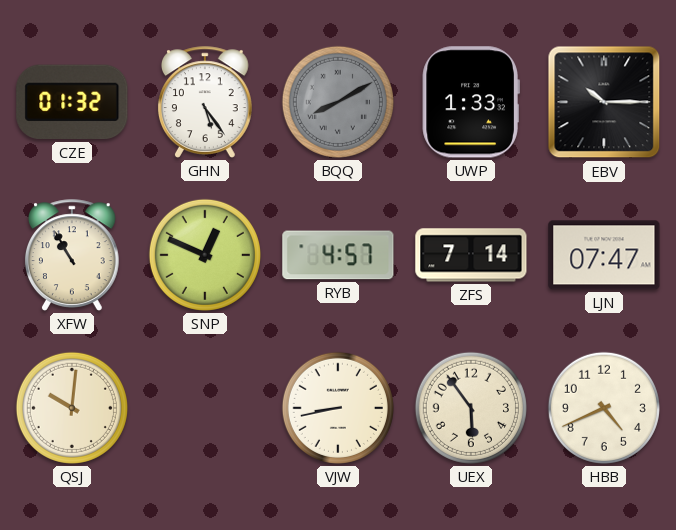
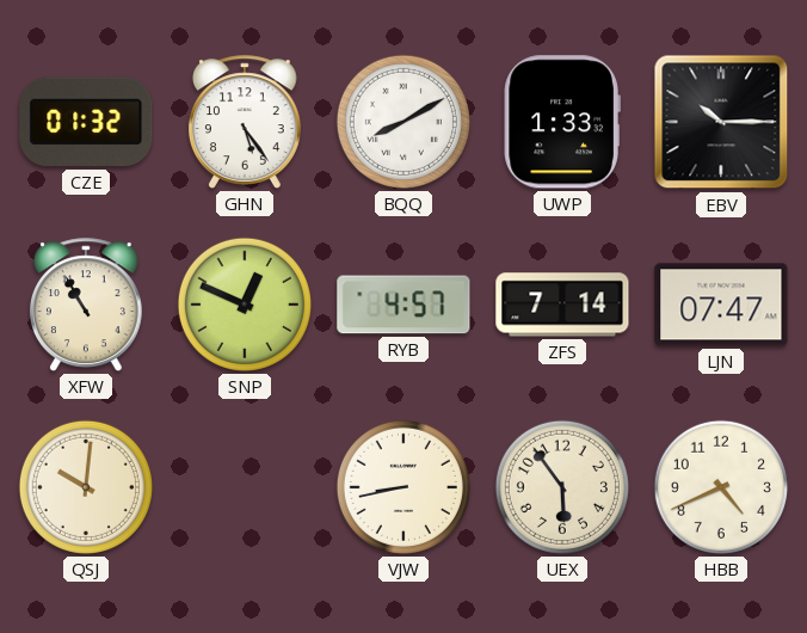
BQQ dial: grey -> white
